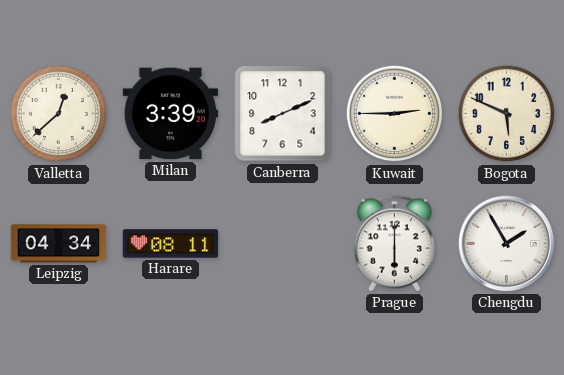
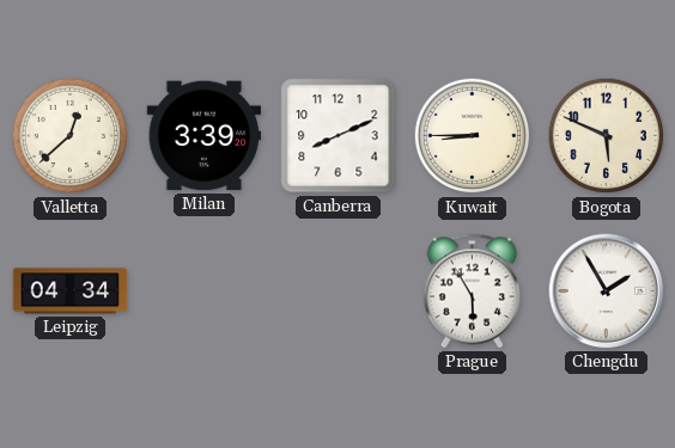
Kuwait: 2:45 -> 8:45
Harare: 08:11 -> none
Prague: 6:00 -> 5:55
